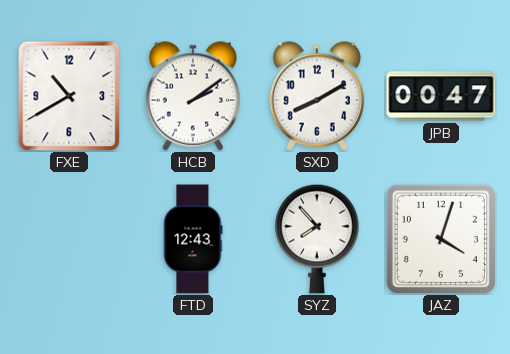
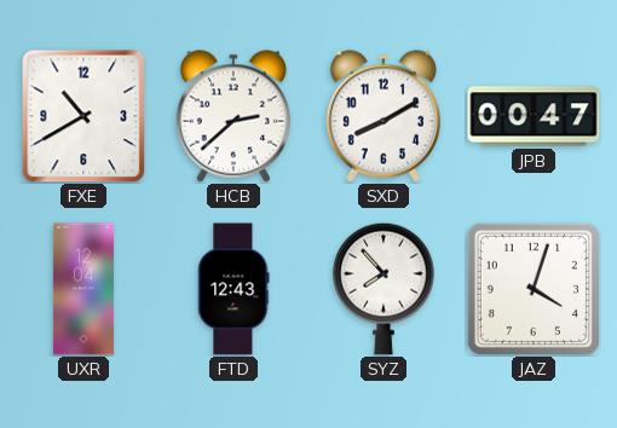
HCB: 2:09 -> 2:38
UXR: none -> 12:04
